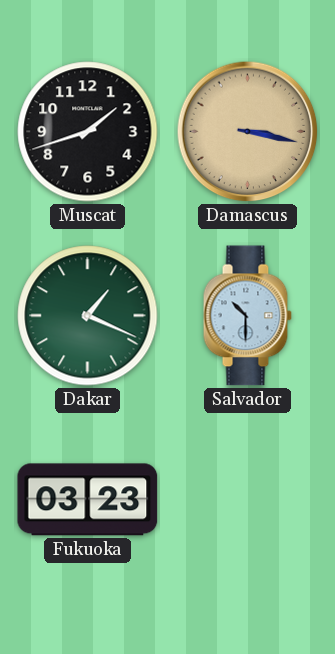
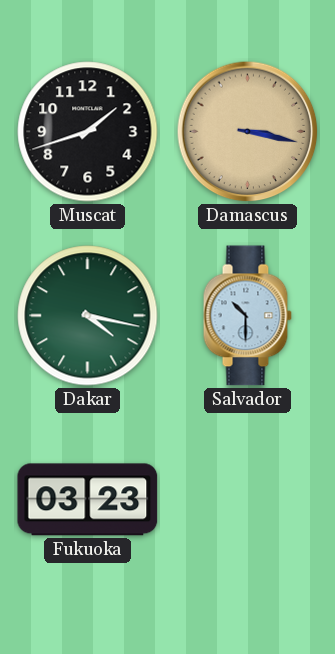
Dakar: 1:19 -> 4:17
